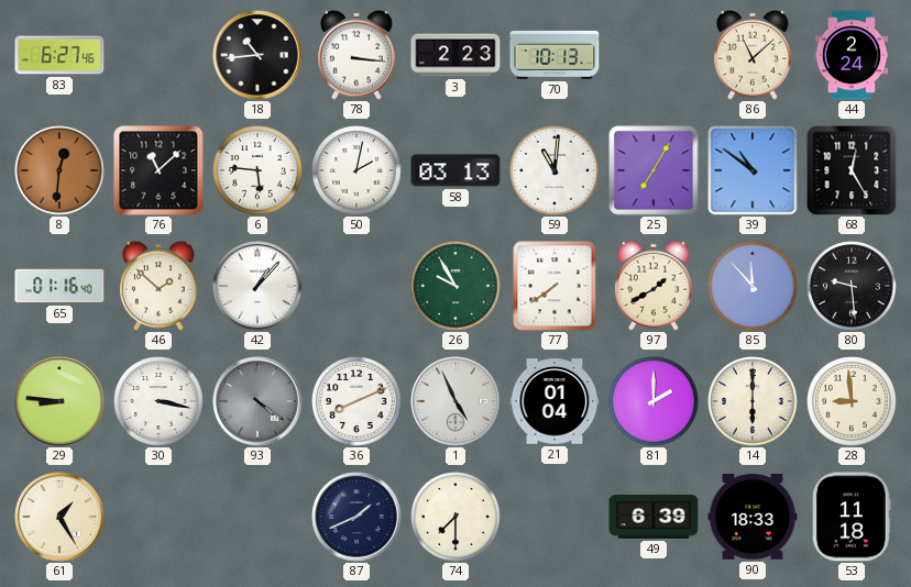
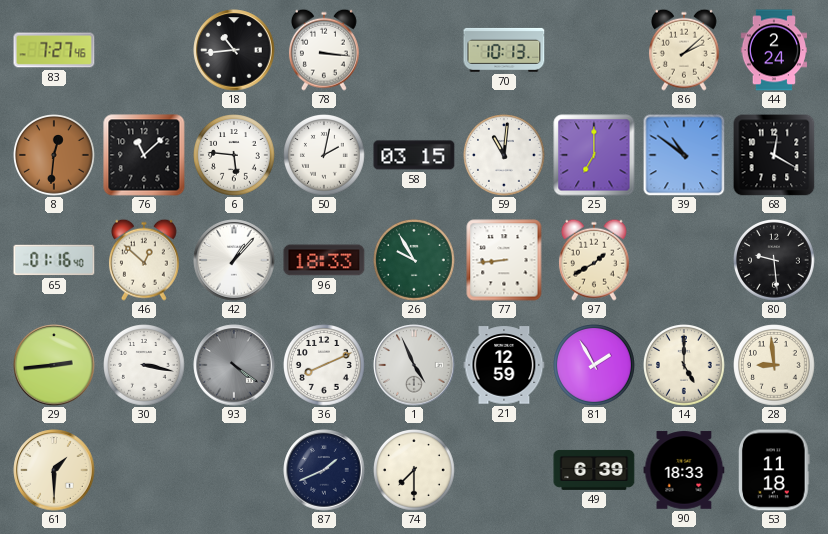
83: 6:27 -> 7:27
3: 2:23 -> none
86: 11:08 -> 2:08
58: 03:13 -> 03:15
25: 7:05 -> 7:00
68: 12:25 -> 12:20
46: 1:52 -> 12:52
96: none -> 18:33
77: 7:39 -> 8:44
85: 11:53 -> none
29: 8:46 -> 2:44
21: 01:04 -> 12:59
81: 2:00 -> 1:55
14: 6:00 -> 5:00
61: 1:25 -> 1:30
